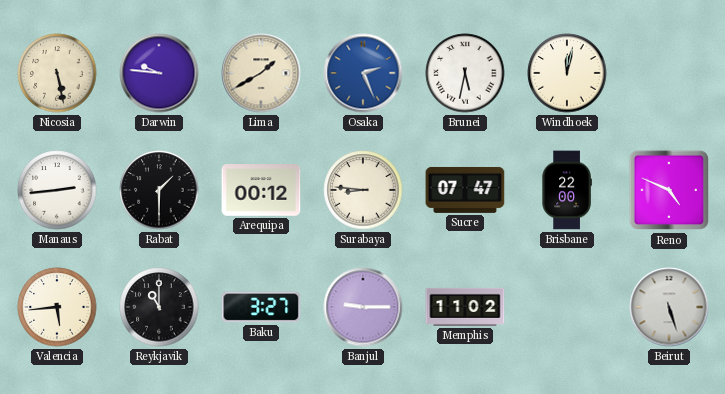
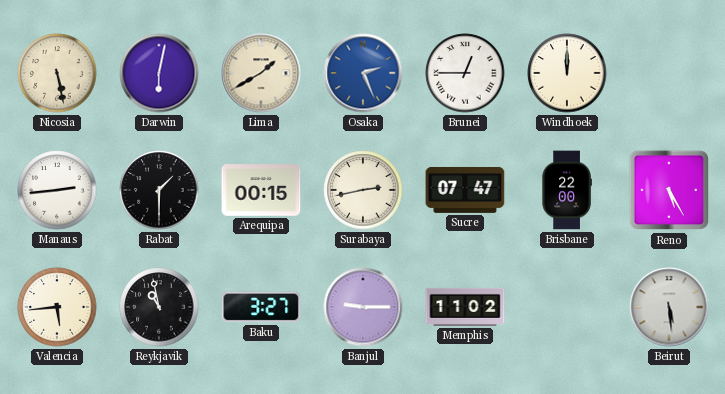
Darwin: 9:46 -> 6:02
Brunei: 5:32 -> 12:45
Windhoek: 12:02 -> 12:00
Arequipa: 00:12 -> 00:15
Surabaya: 8:46 -> 2:43
Reno: 4:49 -> 5:25
Reykjavik: 11:00 -> 10:58
Beirut: 5:27 -> 5:29
